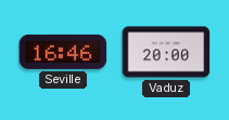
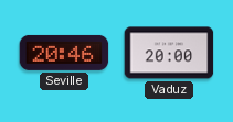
Seville: 16:46 -> 20:46
